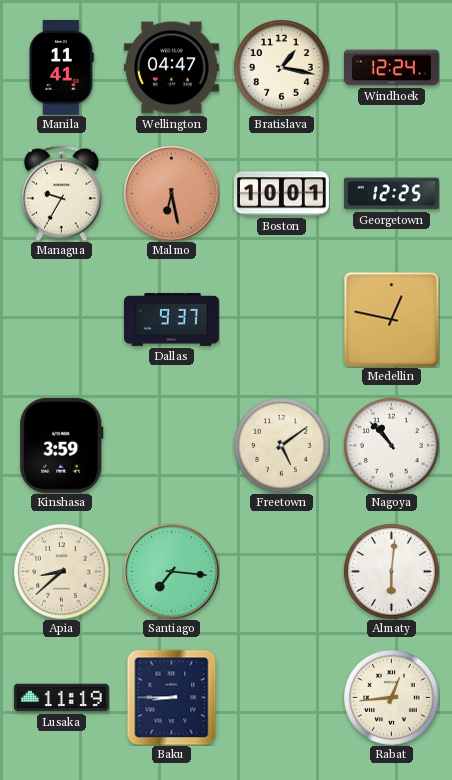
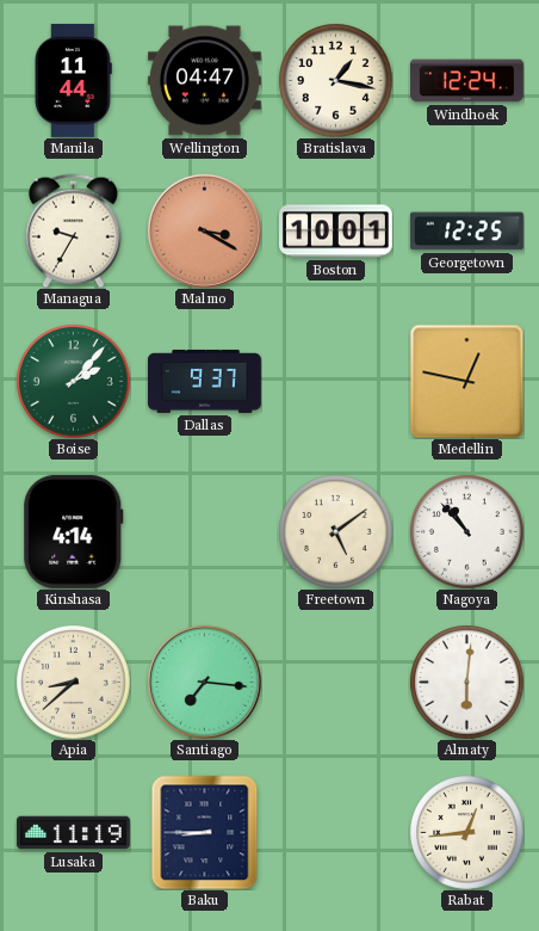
Manila: 11:41 -> 11:44
Malmo: 6:28 -> 3:20
Boise: none -> 2:07
Kinshasa: 3:59 -> 4:14
